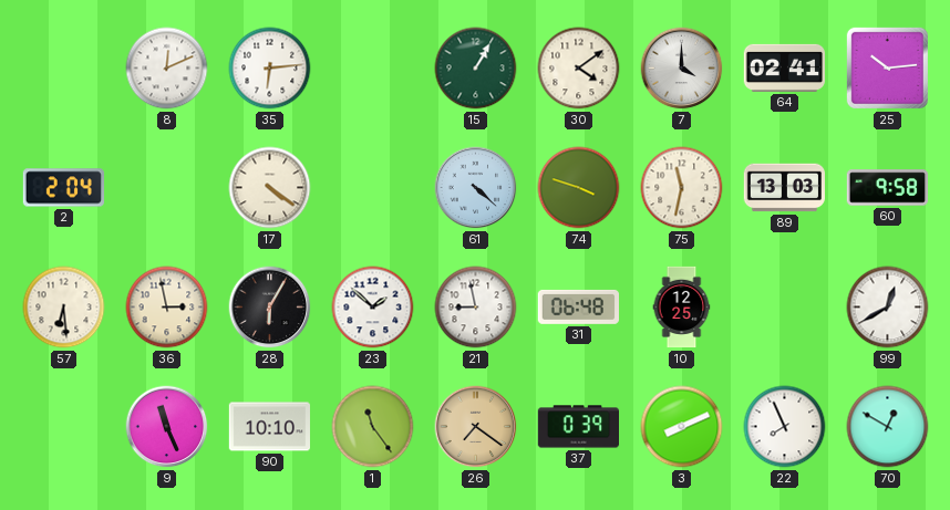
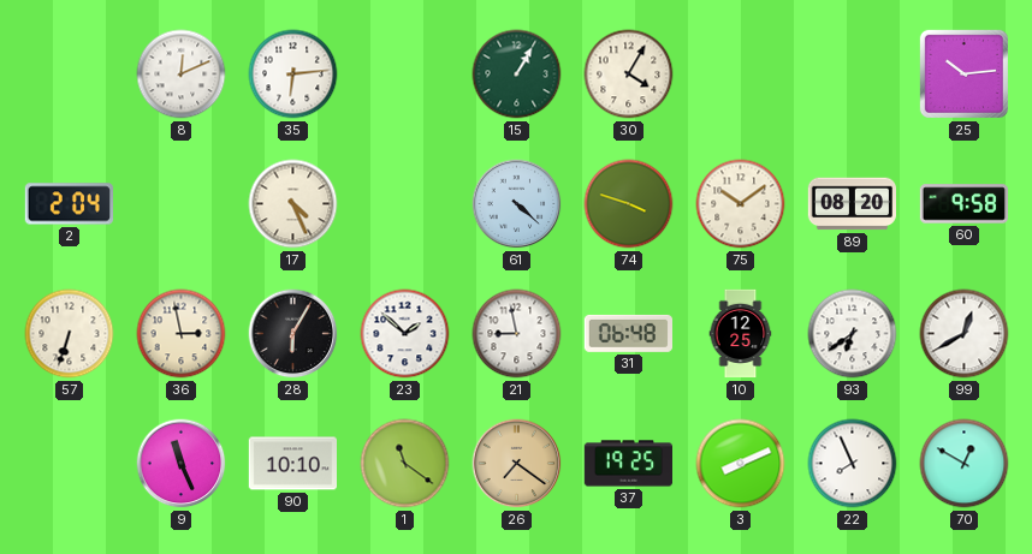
30: 4:09 -> 4:05
7: 4:00 -> none
64: 02:41 -> none
17: 4:21 -> 4:26
75: 11:32 -> 10:09
89: 13:03 -> 08:20
57: 6:29 -> 6:33
93: none -> 6:39
1: 11:24 -> 11:21
37: 0:39 -> 19:25
